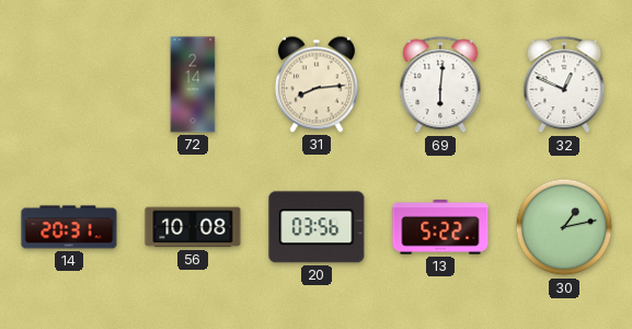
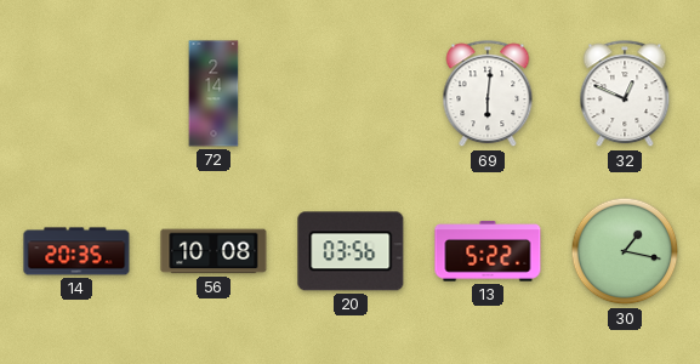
31: 8:14 -> none
14: 20:31 -> 20:35
30: 1:13 -> 1:17
